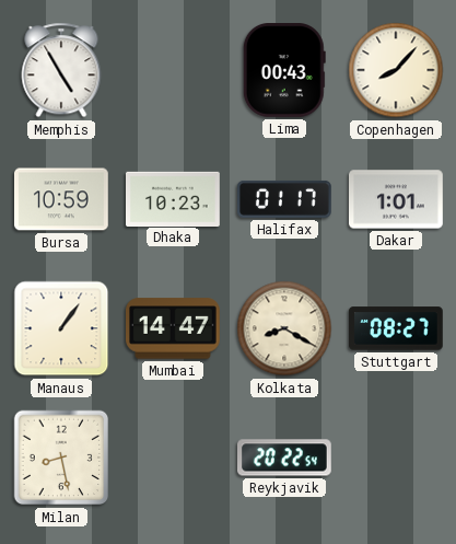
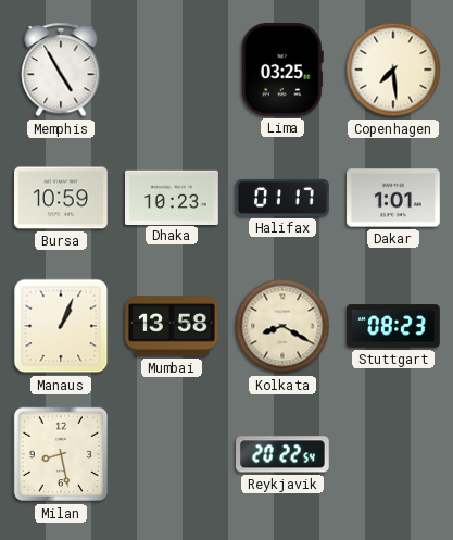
Lima: 00:43 -> 03:25
Copenhagen: 8:07 -> 7:29
Manaus: 1:06 -> 1:04
Mumbai: 14:47 -> 13:58
Stuttgart: 08:27 -> 08:23
